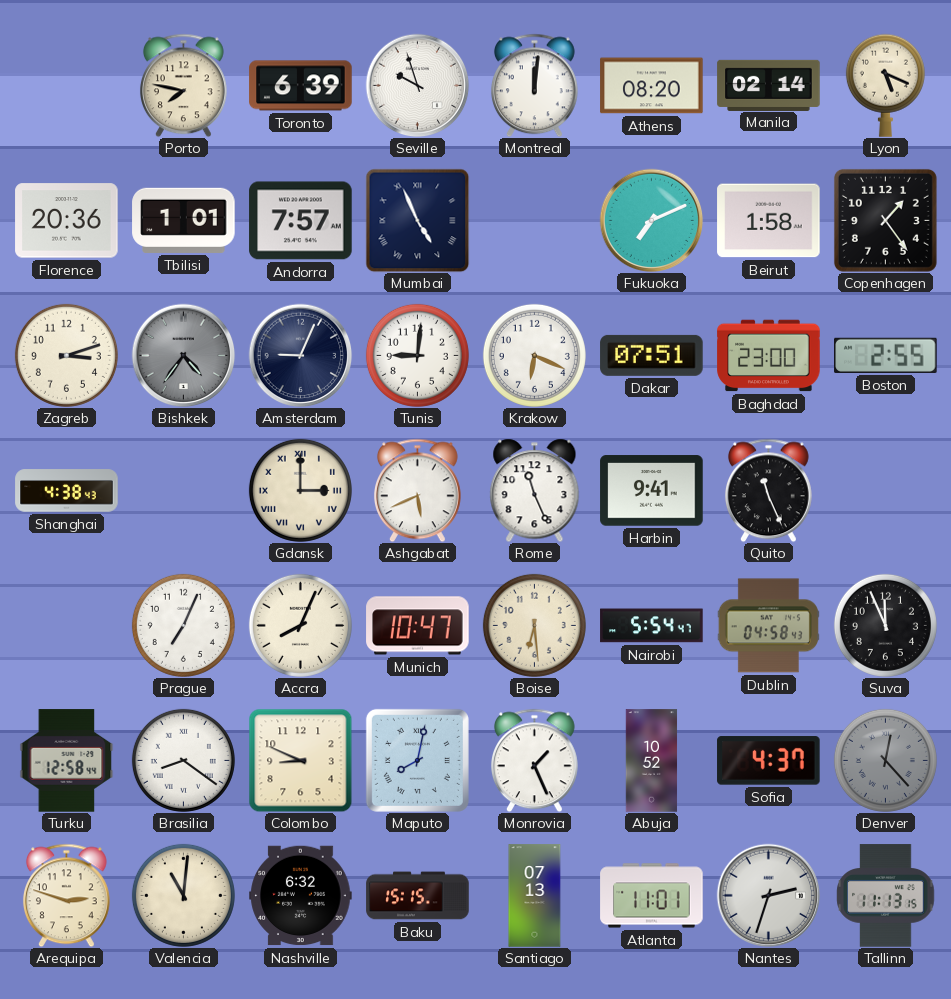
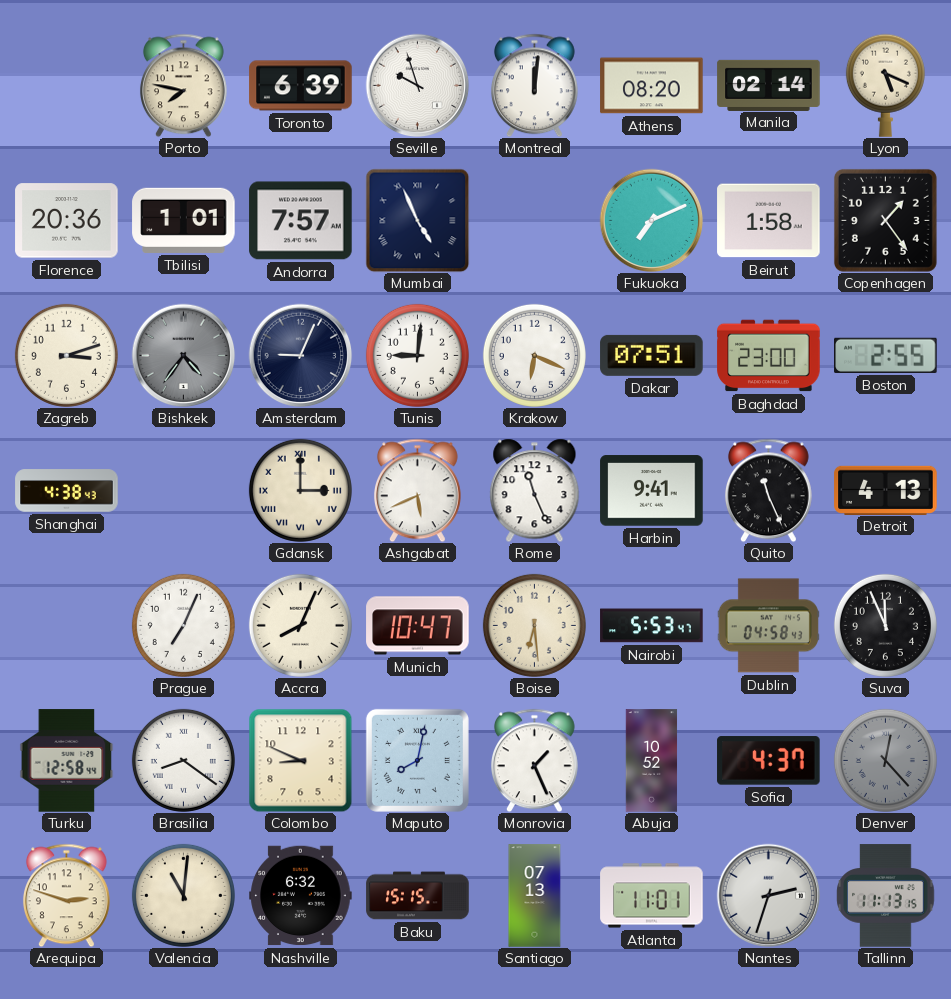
Detroit: none -> 4:13
Nairobi: 5:54 -> 5:53
